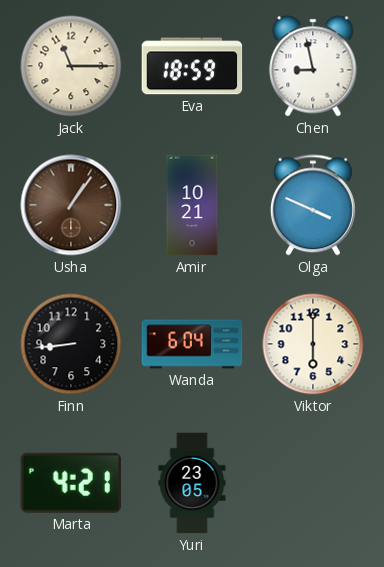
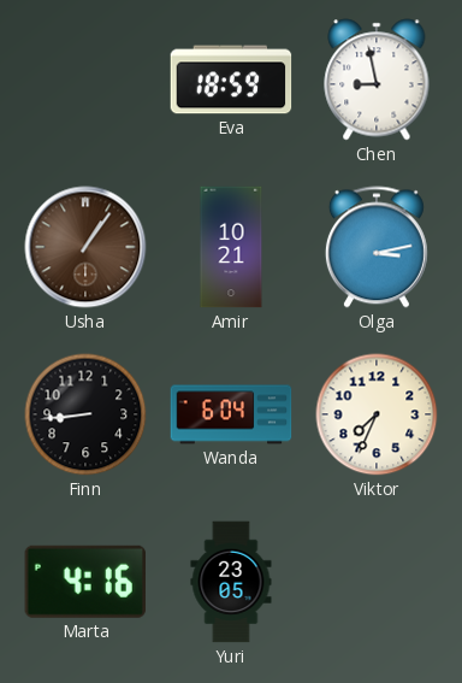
Jack: 11:15 -> none
Olga: 3:49 -> 3:13
Viktor: 6:00 -> 7:34
Marta: 4:21 -> 4:16
